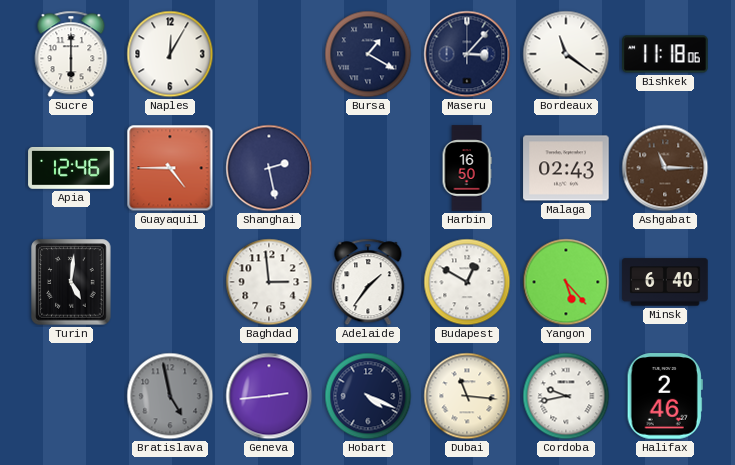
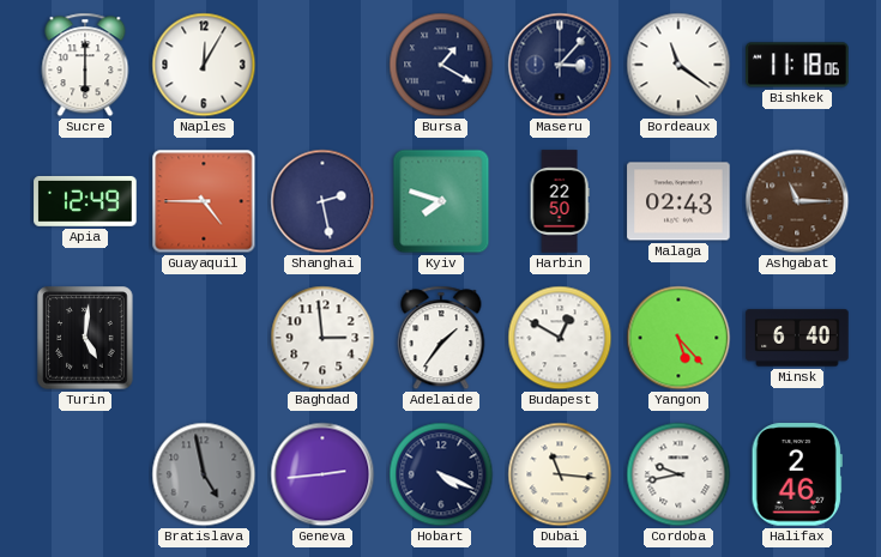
Apia: 12:46 -> 12:49
Kyiv: none -> 7:48
Harbin: 16:50 -> 22:50
